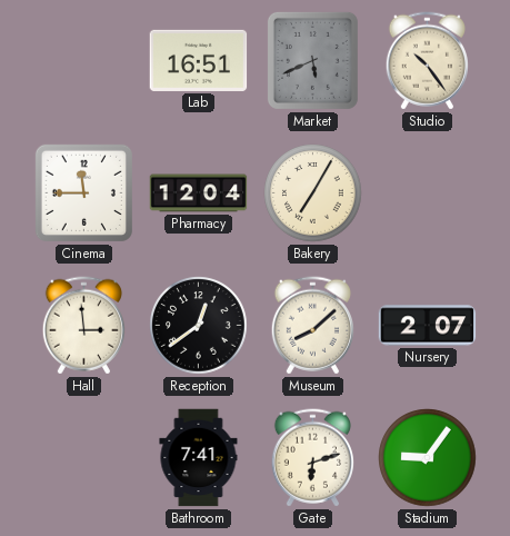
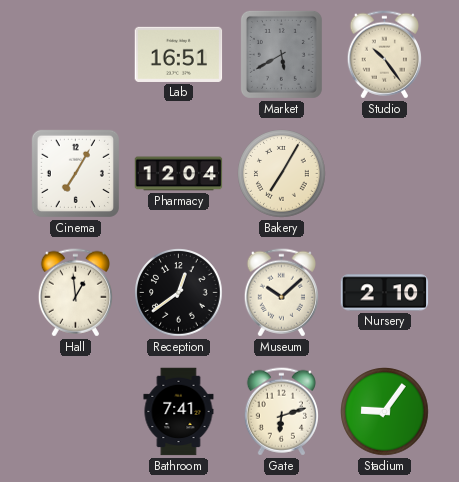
Market: 5:41 -> 5:40
Cinema: 11:45 -> 7:05
Hall: 2:59 -> 12:59
Museum: 8:08 -> 10:08
Nursery: 2:07 -> 2:10
